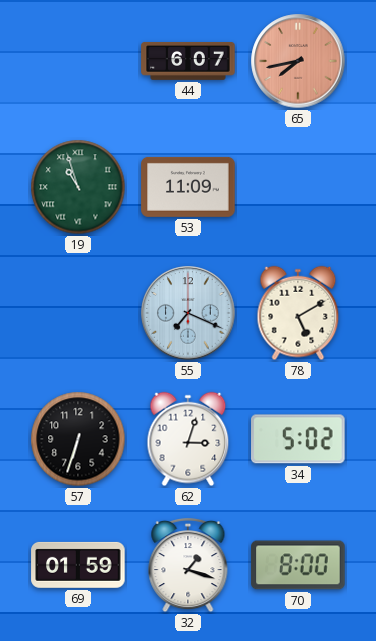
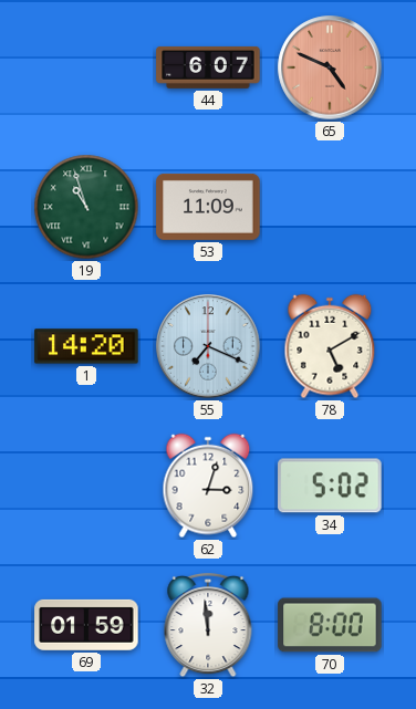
65: 7:43 -> 4:49
1: none -> 14:20
57: 6:33 -> none
32: 1:18 -> 11:59
